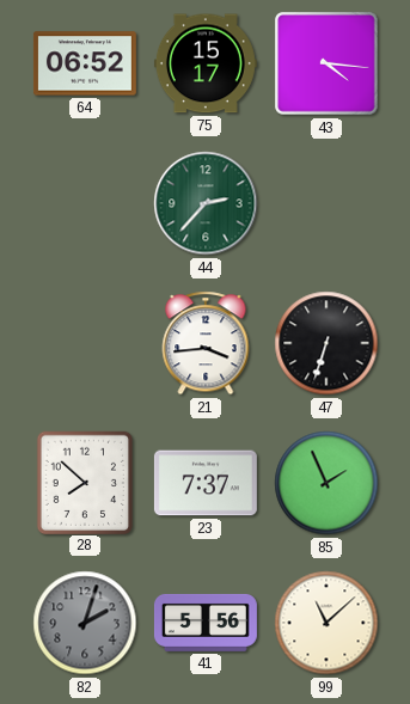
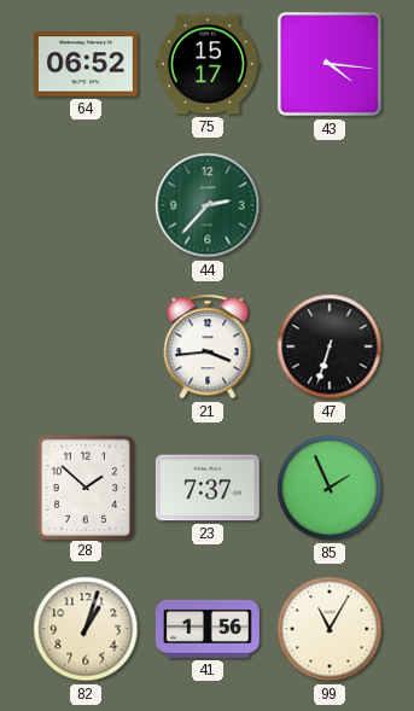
28: 7:52 -> 1:52
82: 2:03 -> 1:03
82 dial: grey -> cream
41: 5:56 -> 1:56
99: 11:08 -> 11:05
